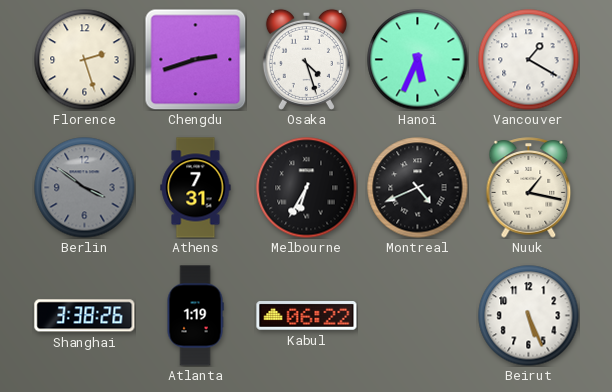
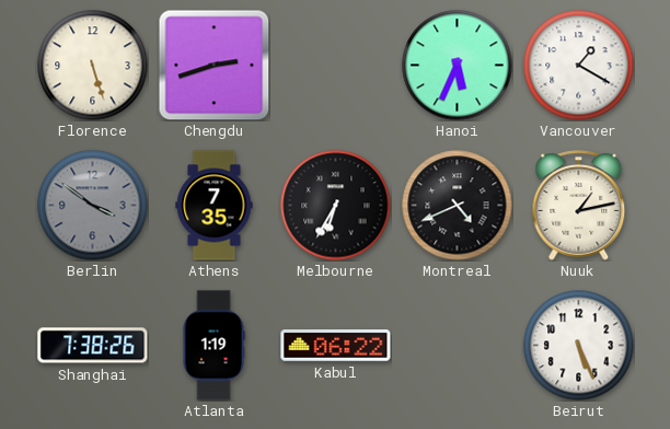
Florence: 2:27 -> 5:27
Osaka: 4:27 -> none
Athens: 7:31 -> 7:35
Nuuk: 1:17 -> 1:13
Shanghai: 3:38 -> 7:38
